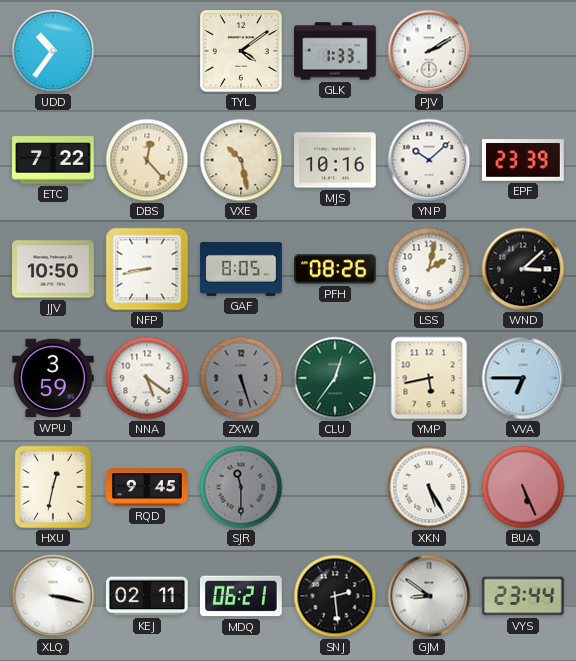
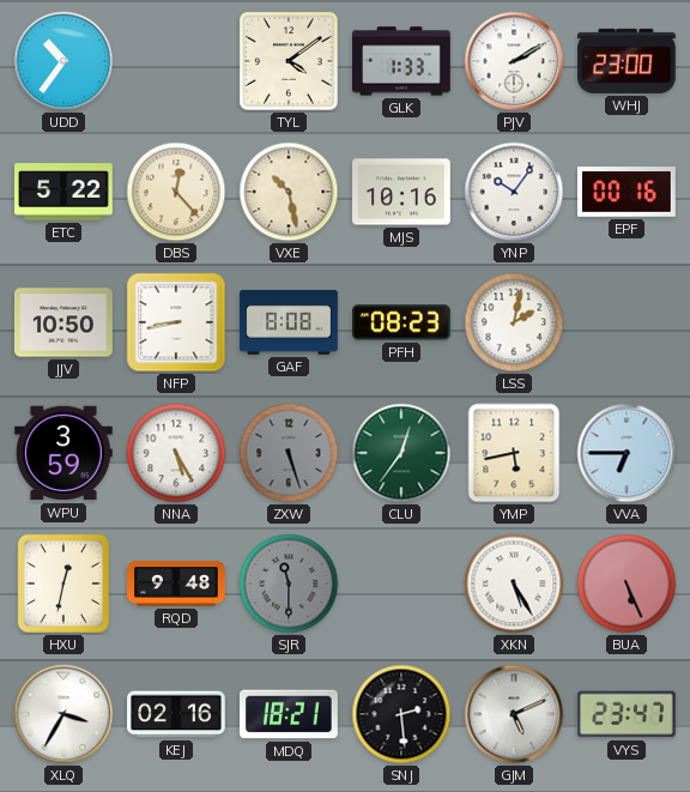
WHJ: none -> 23:00
ETC: 7:22 -> 5:22
YNP: 10:08 -> 10:06
EPF: 23:39 -> 00:16
GAF: 8:05 -> 8:08
PFH: 08:26 -> 08:23
WND: 3:08 -> none
NNA: 5:21 -> 5:25
RQD: 9:45 -> 9:48
XLQ: 3:17 -> 3:35
KEJ: 02:11 -> 02:16
MDQ: 06:21 -> 18:21
GJM: 8:51 -> 5:11
VYS: 23:44 -> 23:47
